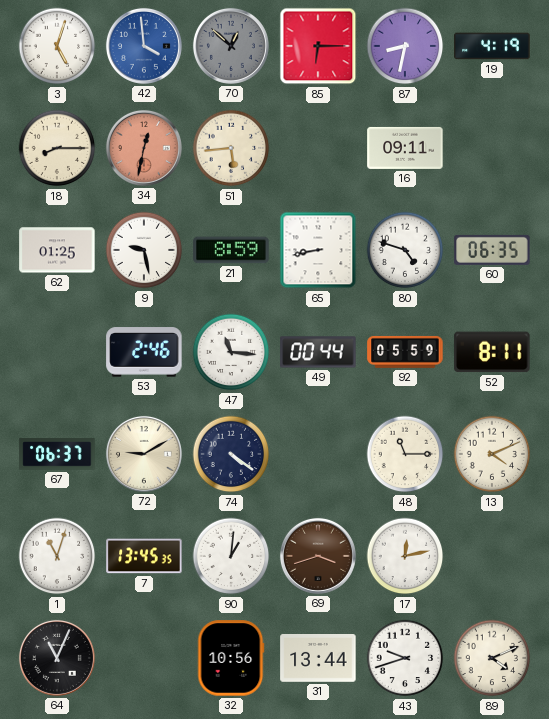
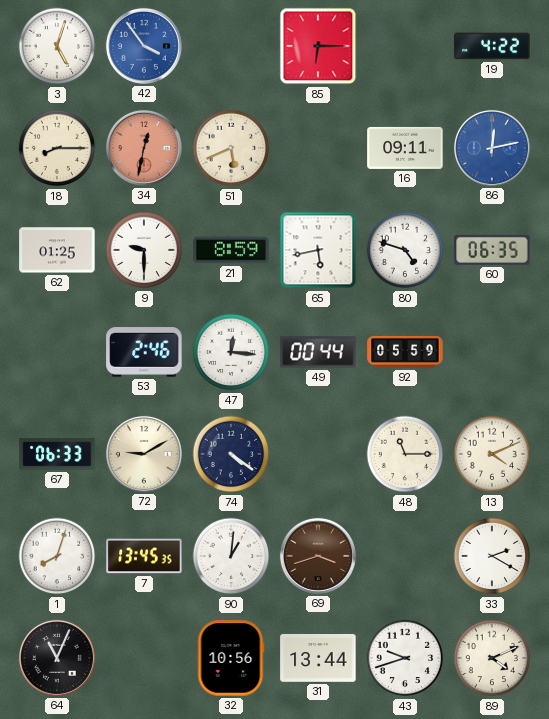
42: 3:59 -> 3:54
70: 12:52 -> none
87: 8:32 -> none
19: 4:19 -> 4:22
51: 5:44 -> 5:41
86: none -> 12:13
9: 9:28 -> 9:30
65: 8:43 -> 5:43
47: 11:16 -> 12:16
52: 8:11 -> none
67: 06:37 -> 06:33
1: 11:03 -> 8:03
17: 12:13 -> none
33: none -> 2:20
